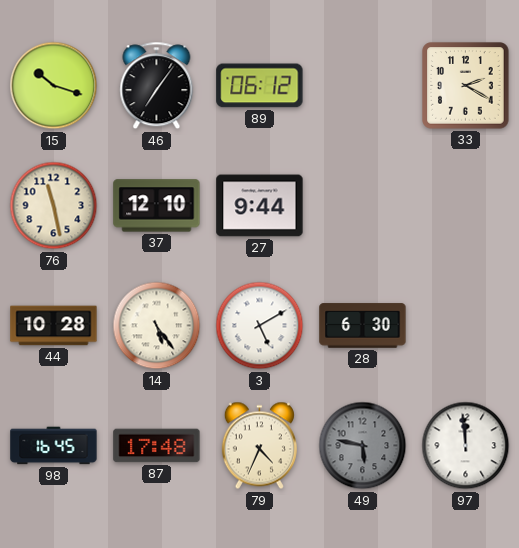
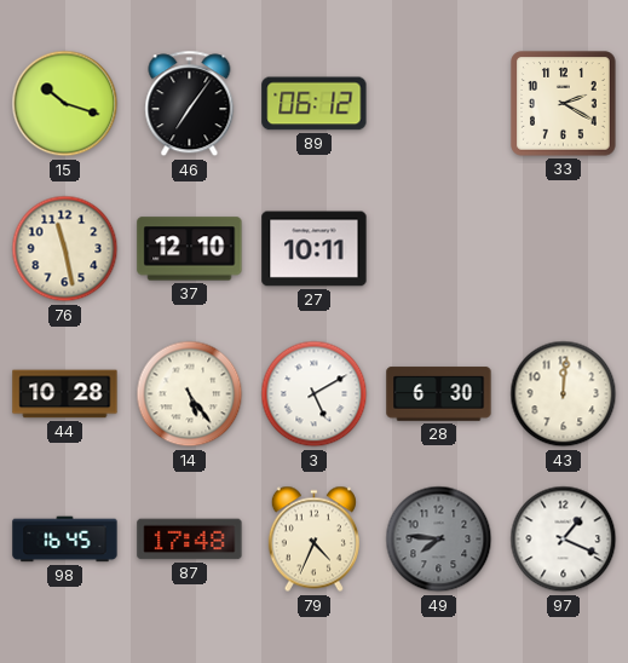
27: 9:44 -> 10:11
43: none -> 12:01
49: 5:47 -> 7:46
97: 11:59 -> 1:19
